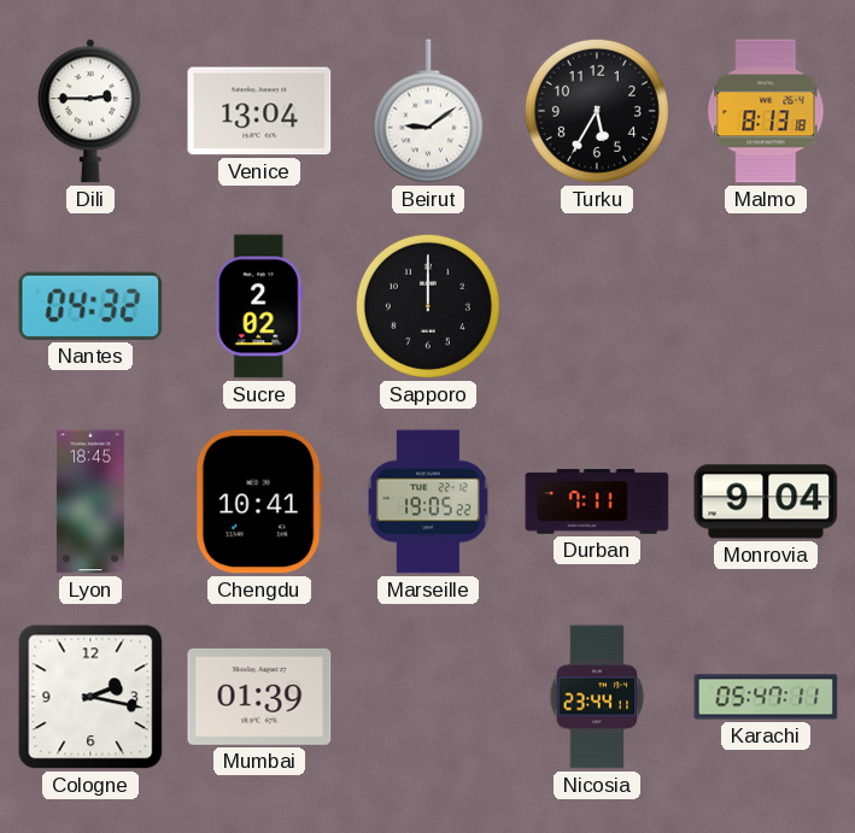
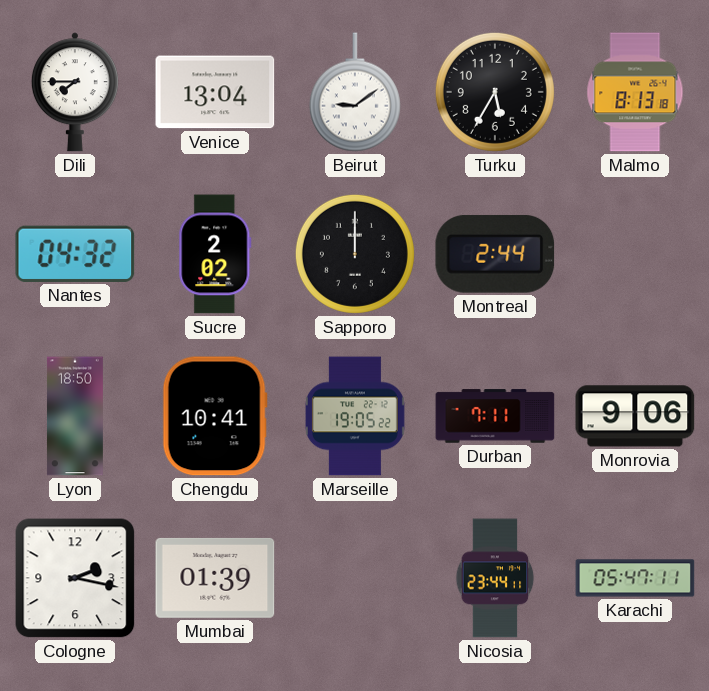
Dili: 2:45 -> 7:45
Montreal: none -> 2:44
Lyon: 18:45 -> 18:50
Monrovia: 9:04 -> 9:06
